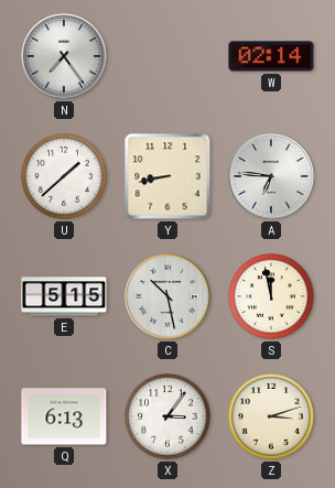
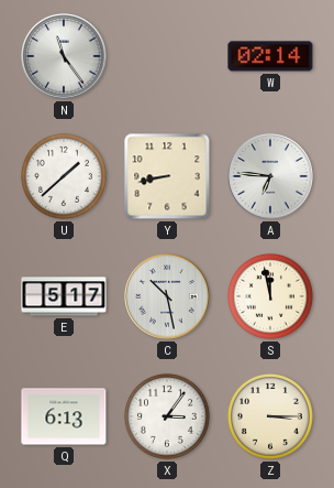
N: 7:24 -> 11:24
E: 5:15 -> 5:17
Z: 3:12 -> 3:15
